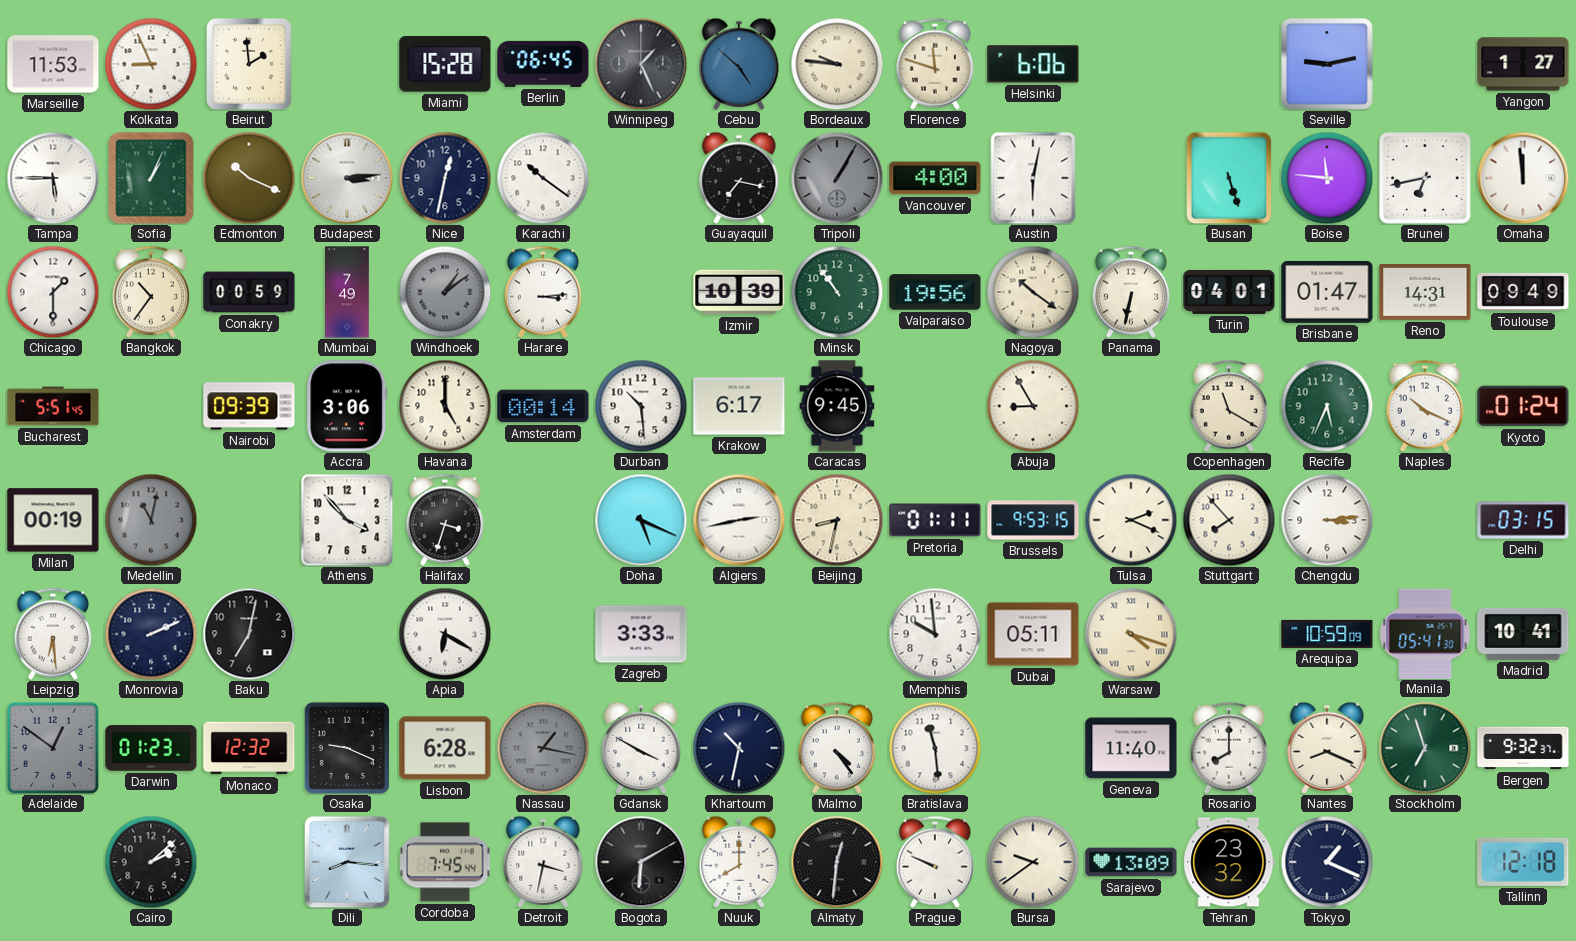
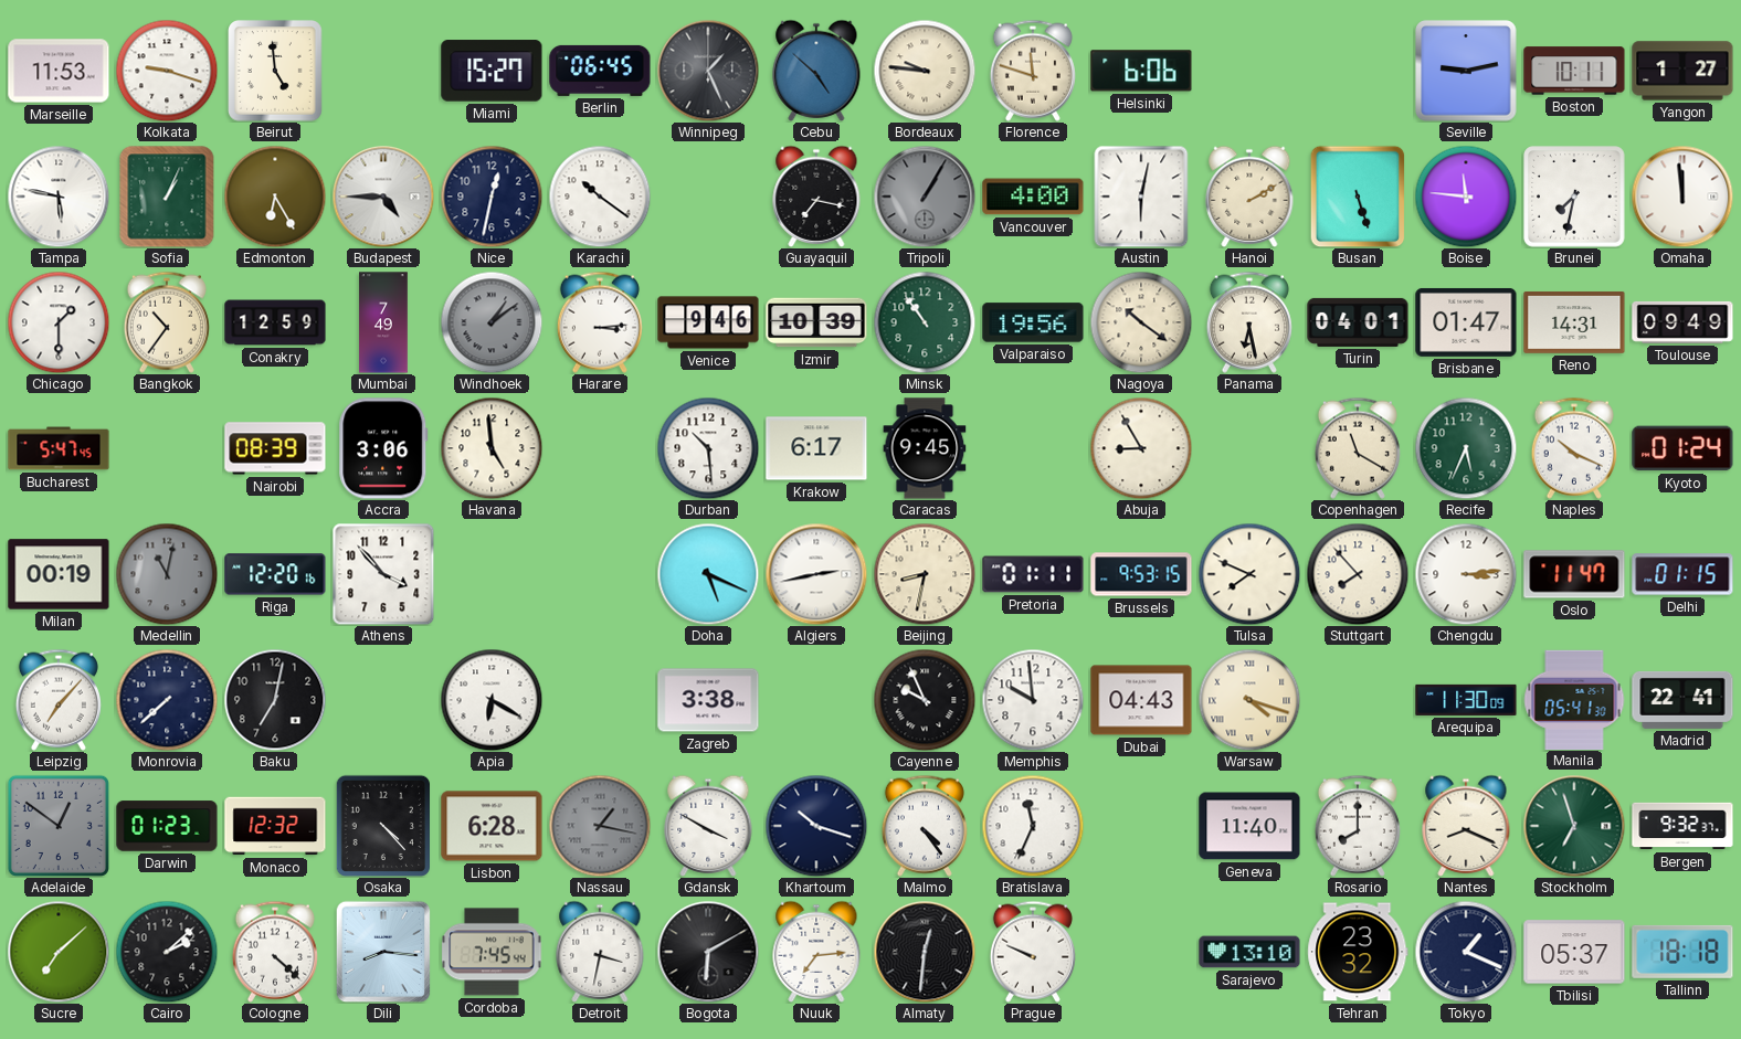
Kolkata: 8:56 -> 9:18
Beirut: 1:59 -> 4:59
Miami: 15:28 -> 15:27
Boston: none -> 10:11
Tampa: 5:45 -> 5:47
Edmonton: 10:19 -> 6:25
Budapest: 3:14 -> 4:45
Hanoi: none -> 2:10
Brunei: 6:43 -> 7:32
Conakry: 00:59 -> 12:59
Venice: none -> 9:46
Panama: 6:32 -> 6:28
Bucharest: 5:51 -> 5:47
Nairobi: 09:39 -> 08:39
Havana: 5:00 -> 4:59
Amsterdam: 00:14 -> none
Riga: none -> 12:20
Halifax: 3:33 -> none
Tulsa: 2:19 -> 7:49
Oslo: none -> 11:47
Delhi: 03:15 -> 01:15
Leipzig: 6:29 -> 7:07
Monrovia: 2:11 -> 7:38
Zagreb: 3:33 -> 3:38
Cayenne: none -> 9:56
Dubai: 05:11 -> 04:43
Arequipa: 10:59 -> 11:30
Madrid: 10:41 -> 22:41
Osaka: 9:19 -> 4:23
Khartoum: 10:32 -> 10:18
Bratislava: 11:29 -> 11:34
Sucre: none -> 7:08
Cologne: none -> 4:22
Nuuk: 8:00 -> 7:14
Bursa: 9:39 -> none
Sarajevo: 13:09 -> 13:10
Tbilisi: none -> 05:37
Tallinn: 12:18 -> 18:18
